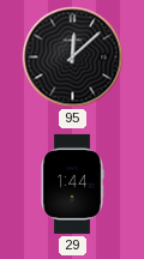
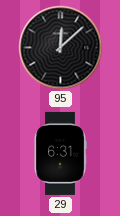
29: 1:44 -> 6:31
